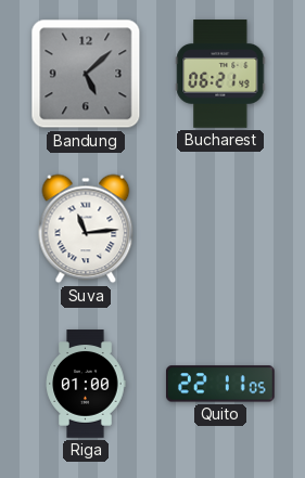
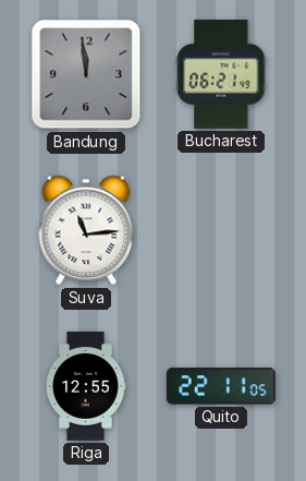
Bandung: 5:08 -> 11:59
Riga: 01:00 -> 12:55
